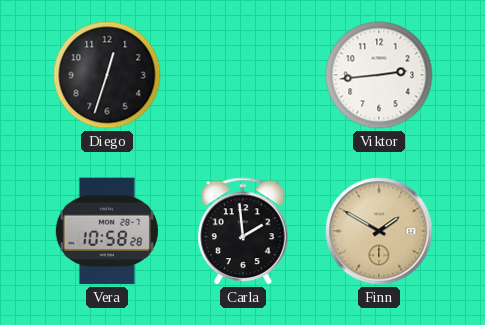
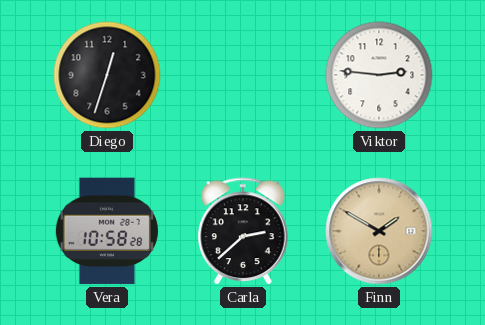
Viktor: 2:44 -> 2:46
Carla: 1:59 -> 2:38
